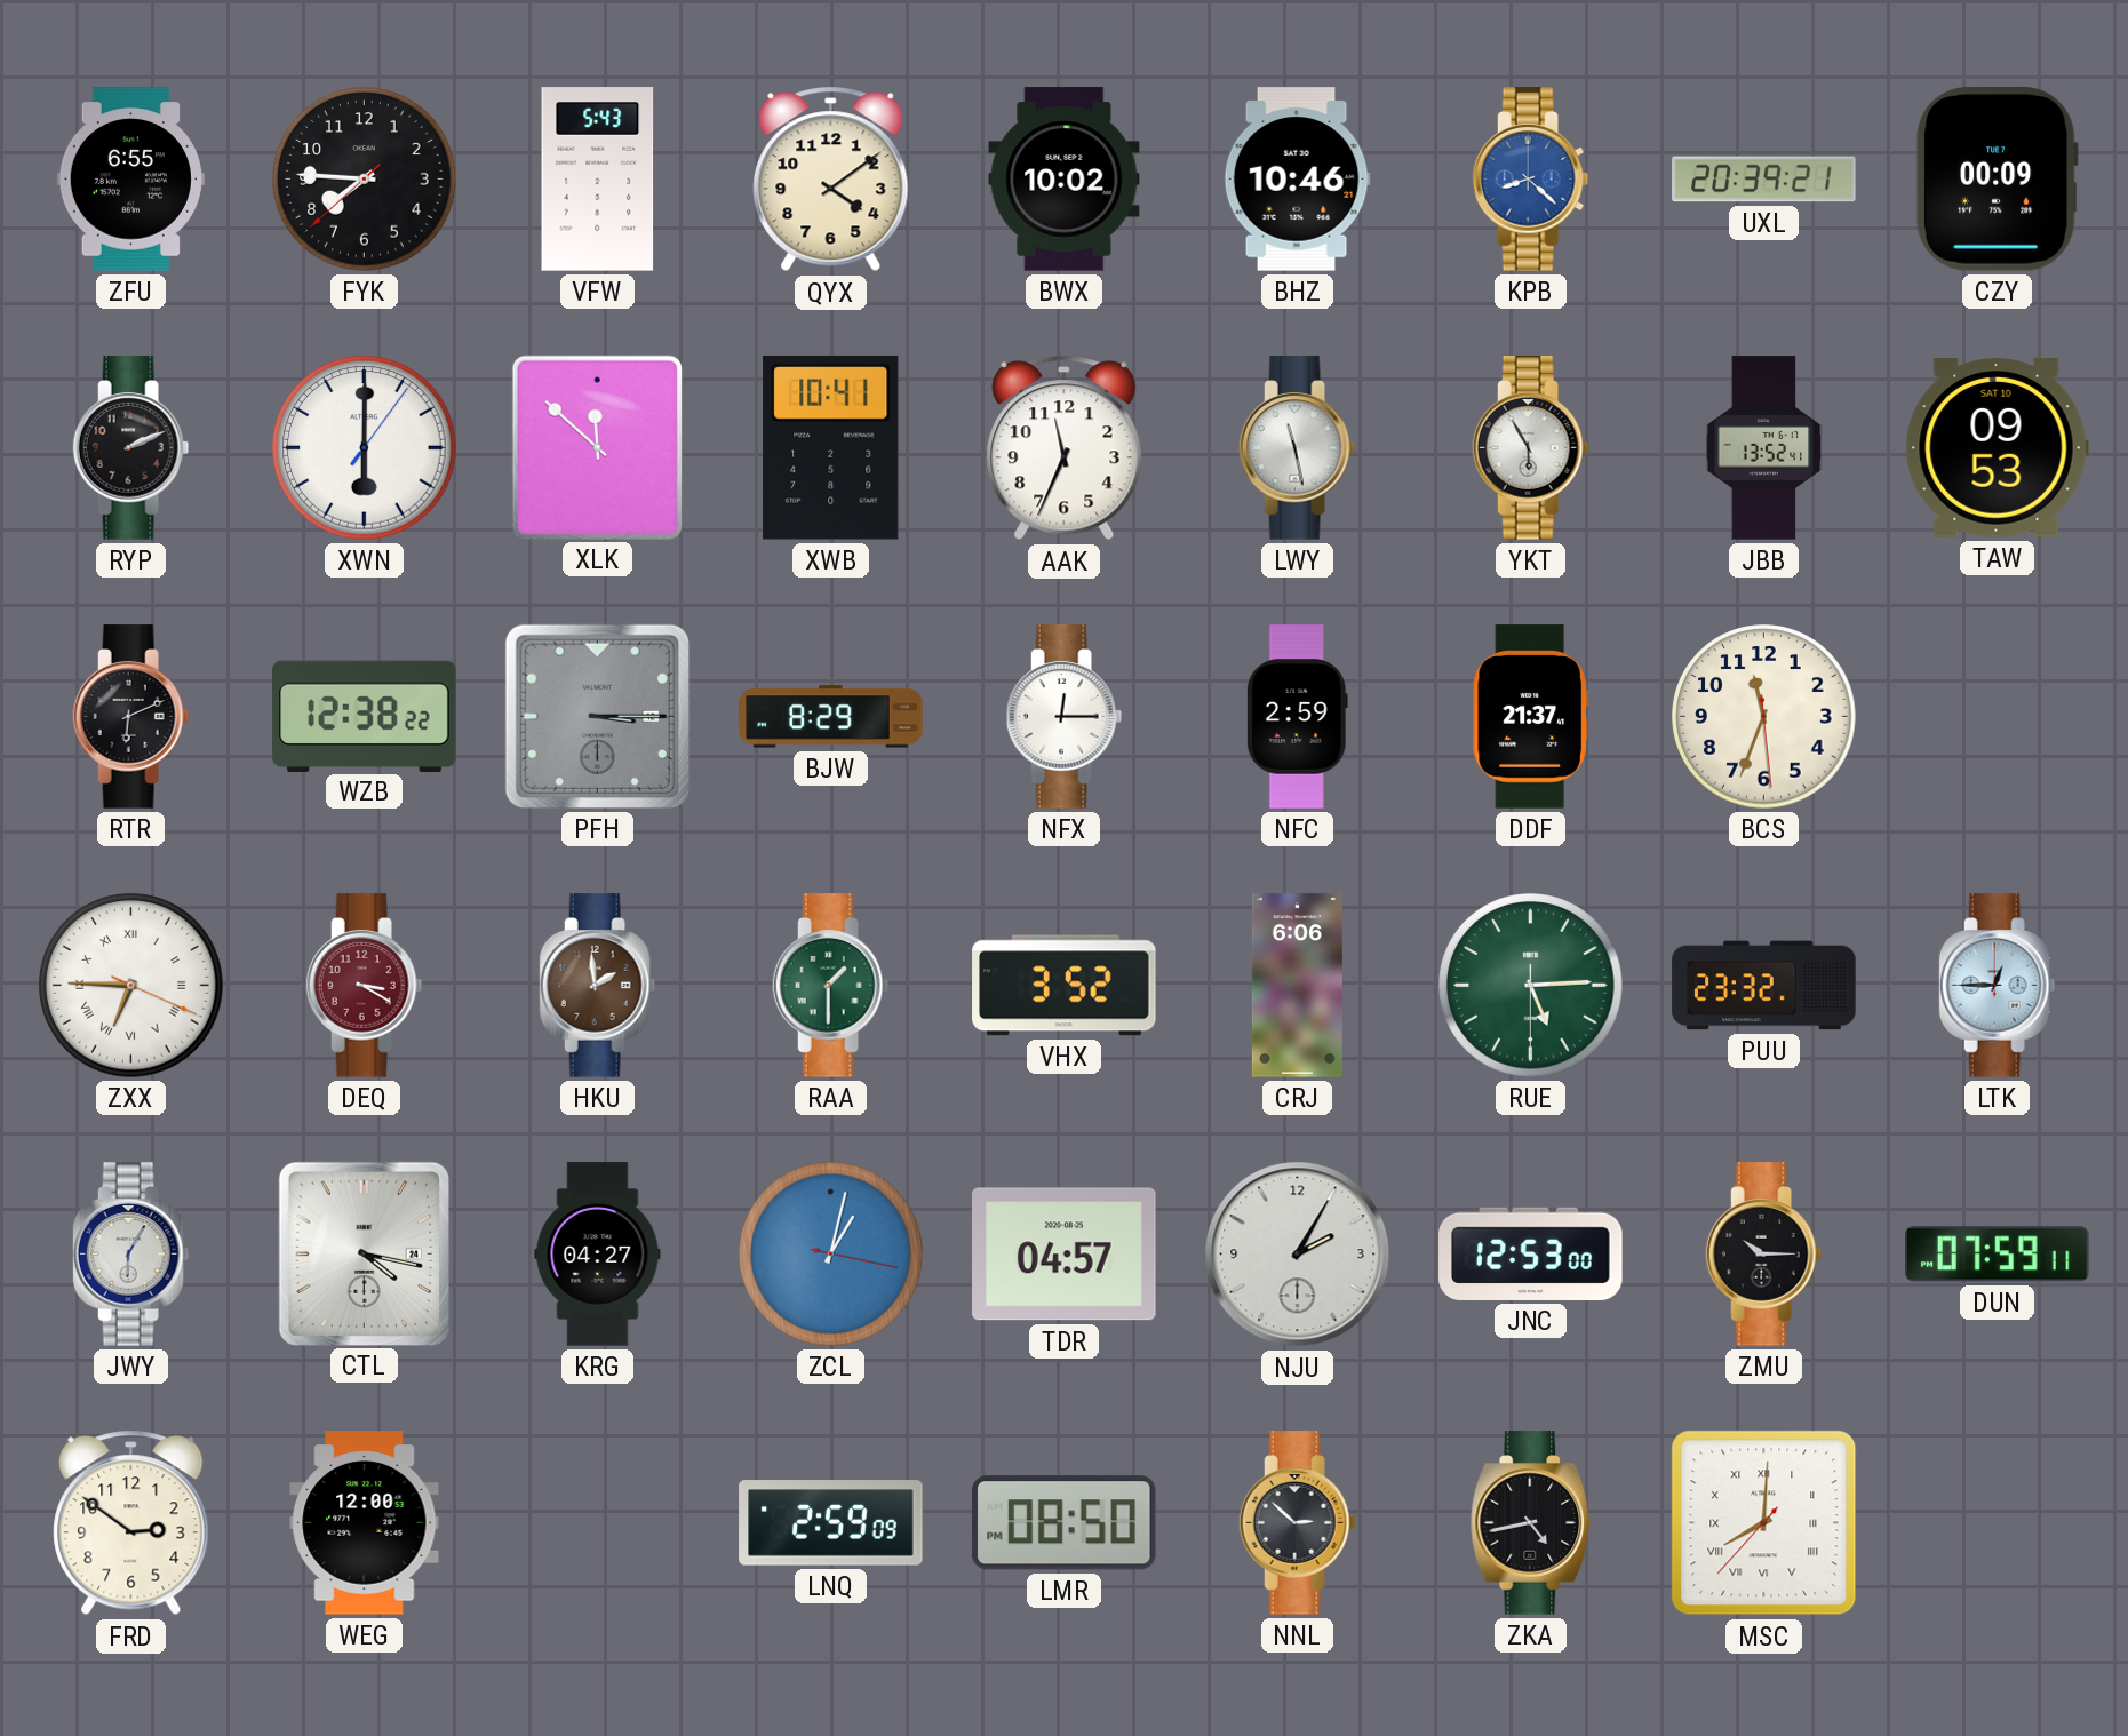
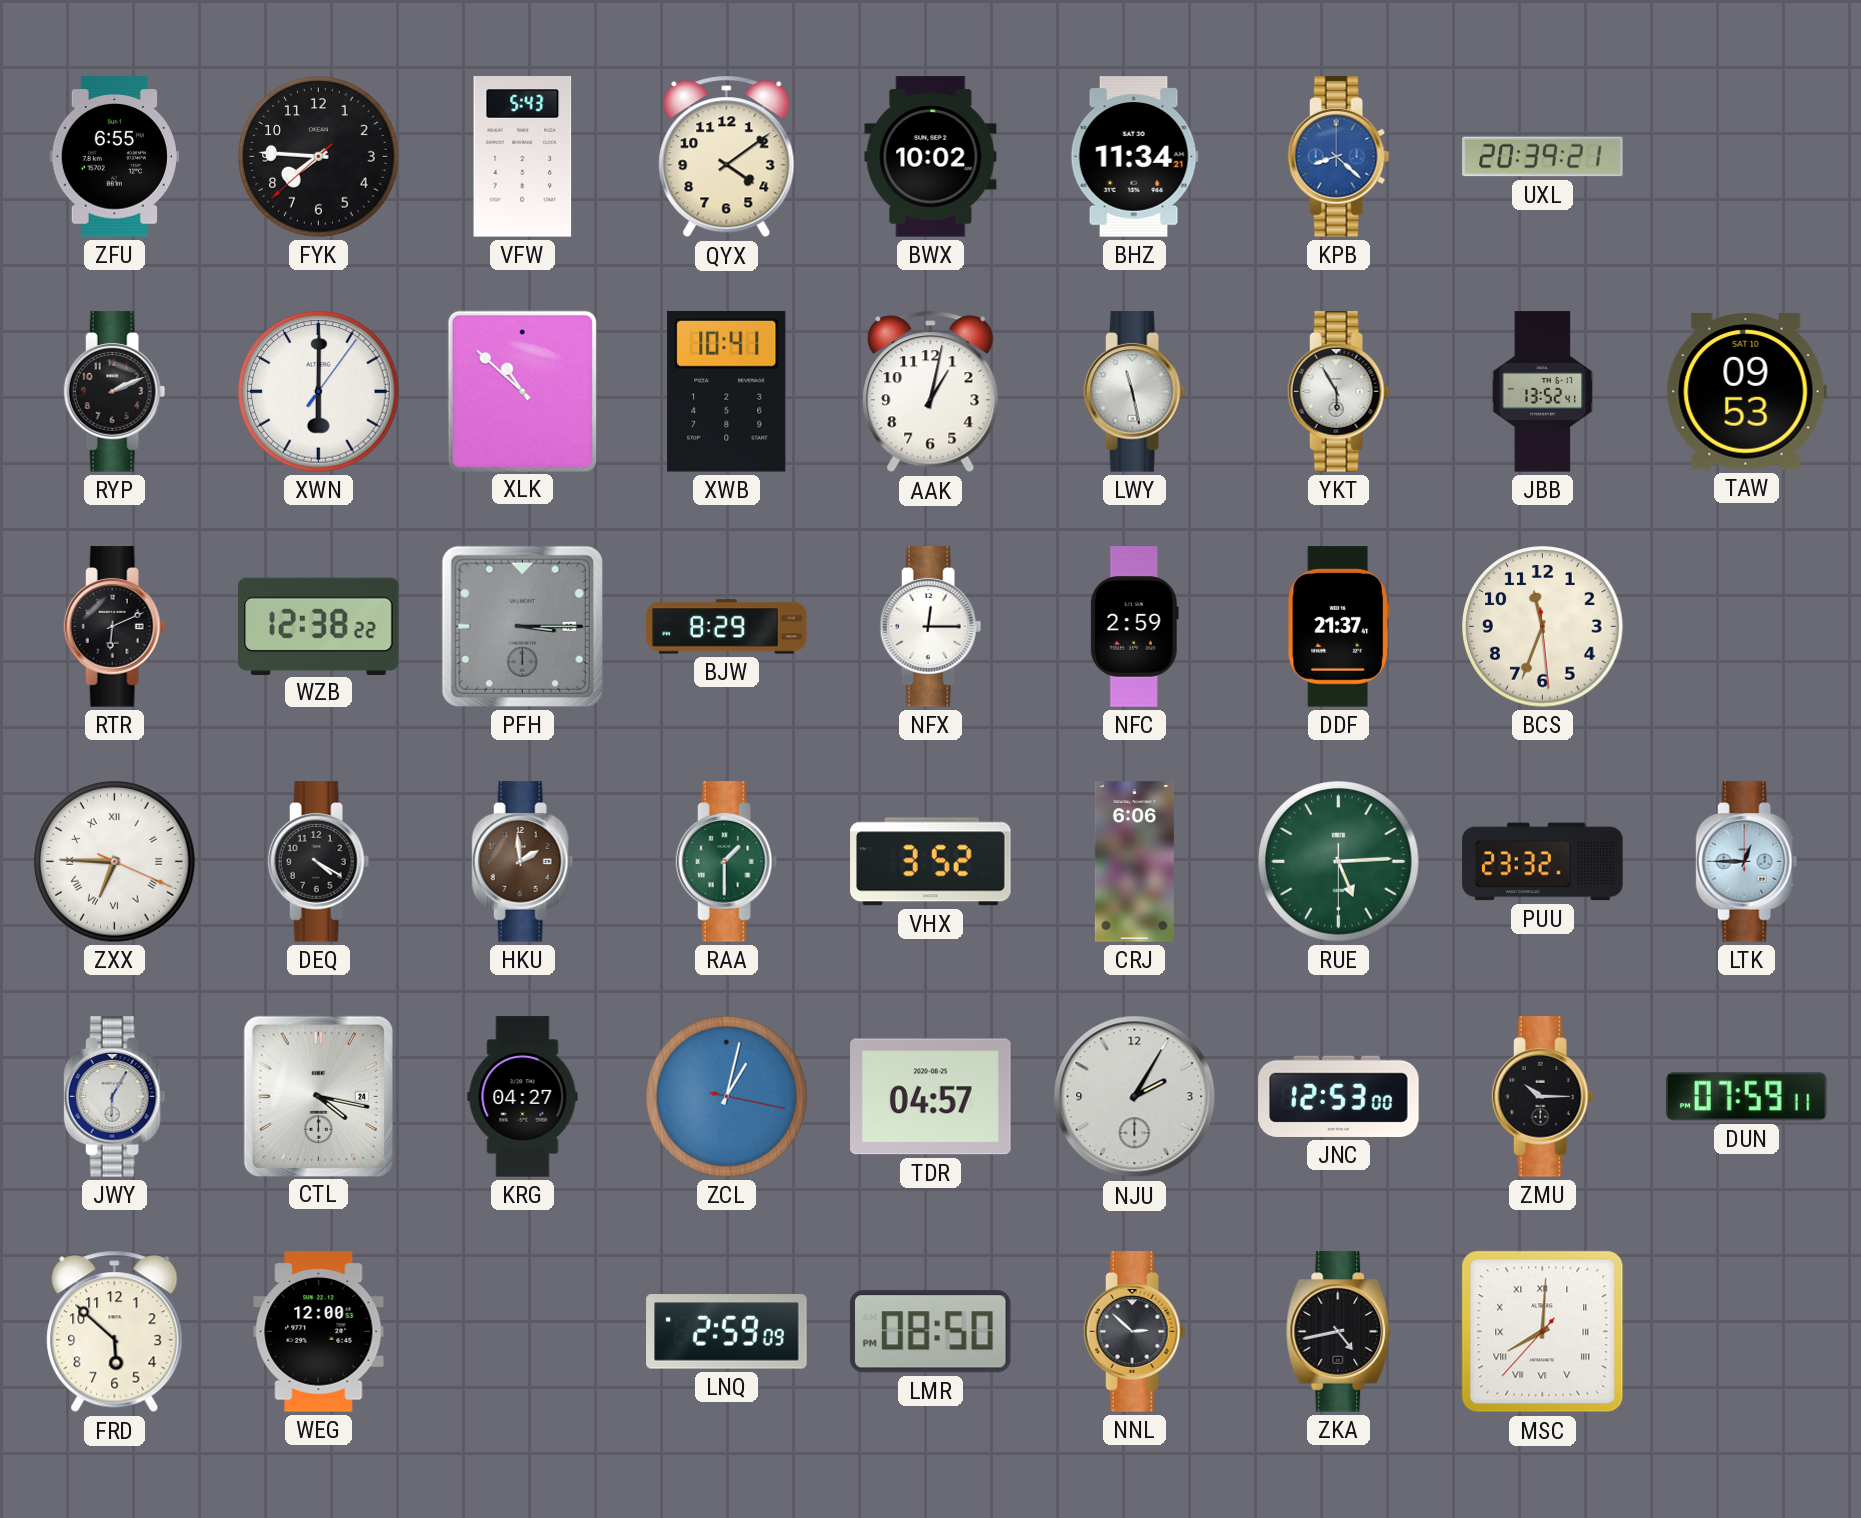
BHZ: 10:46 -> 11:34
CZY: 00:09 -> none
XLK: 11:52 -> 10:52
AAK: 11:34 -> 1:02
DEQ: 3:20 -> 4:20
DEQ dial: burgundy -> black
FRD: 2:51 -> 5:52
